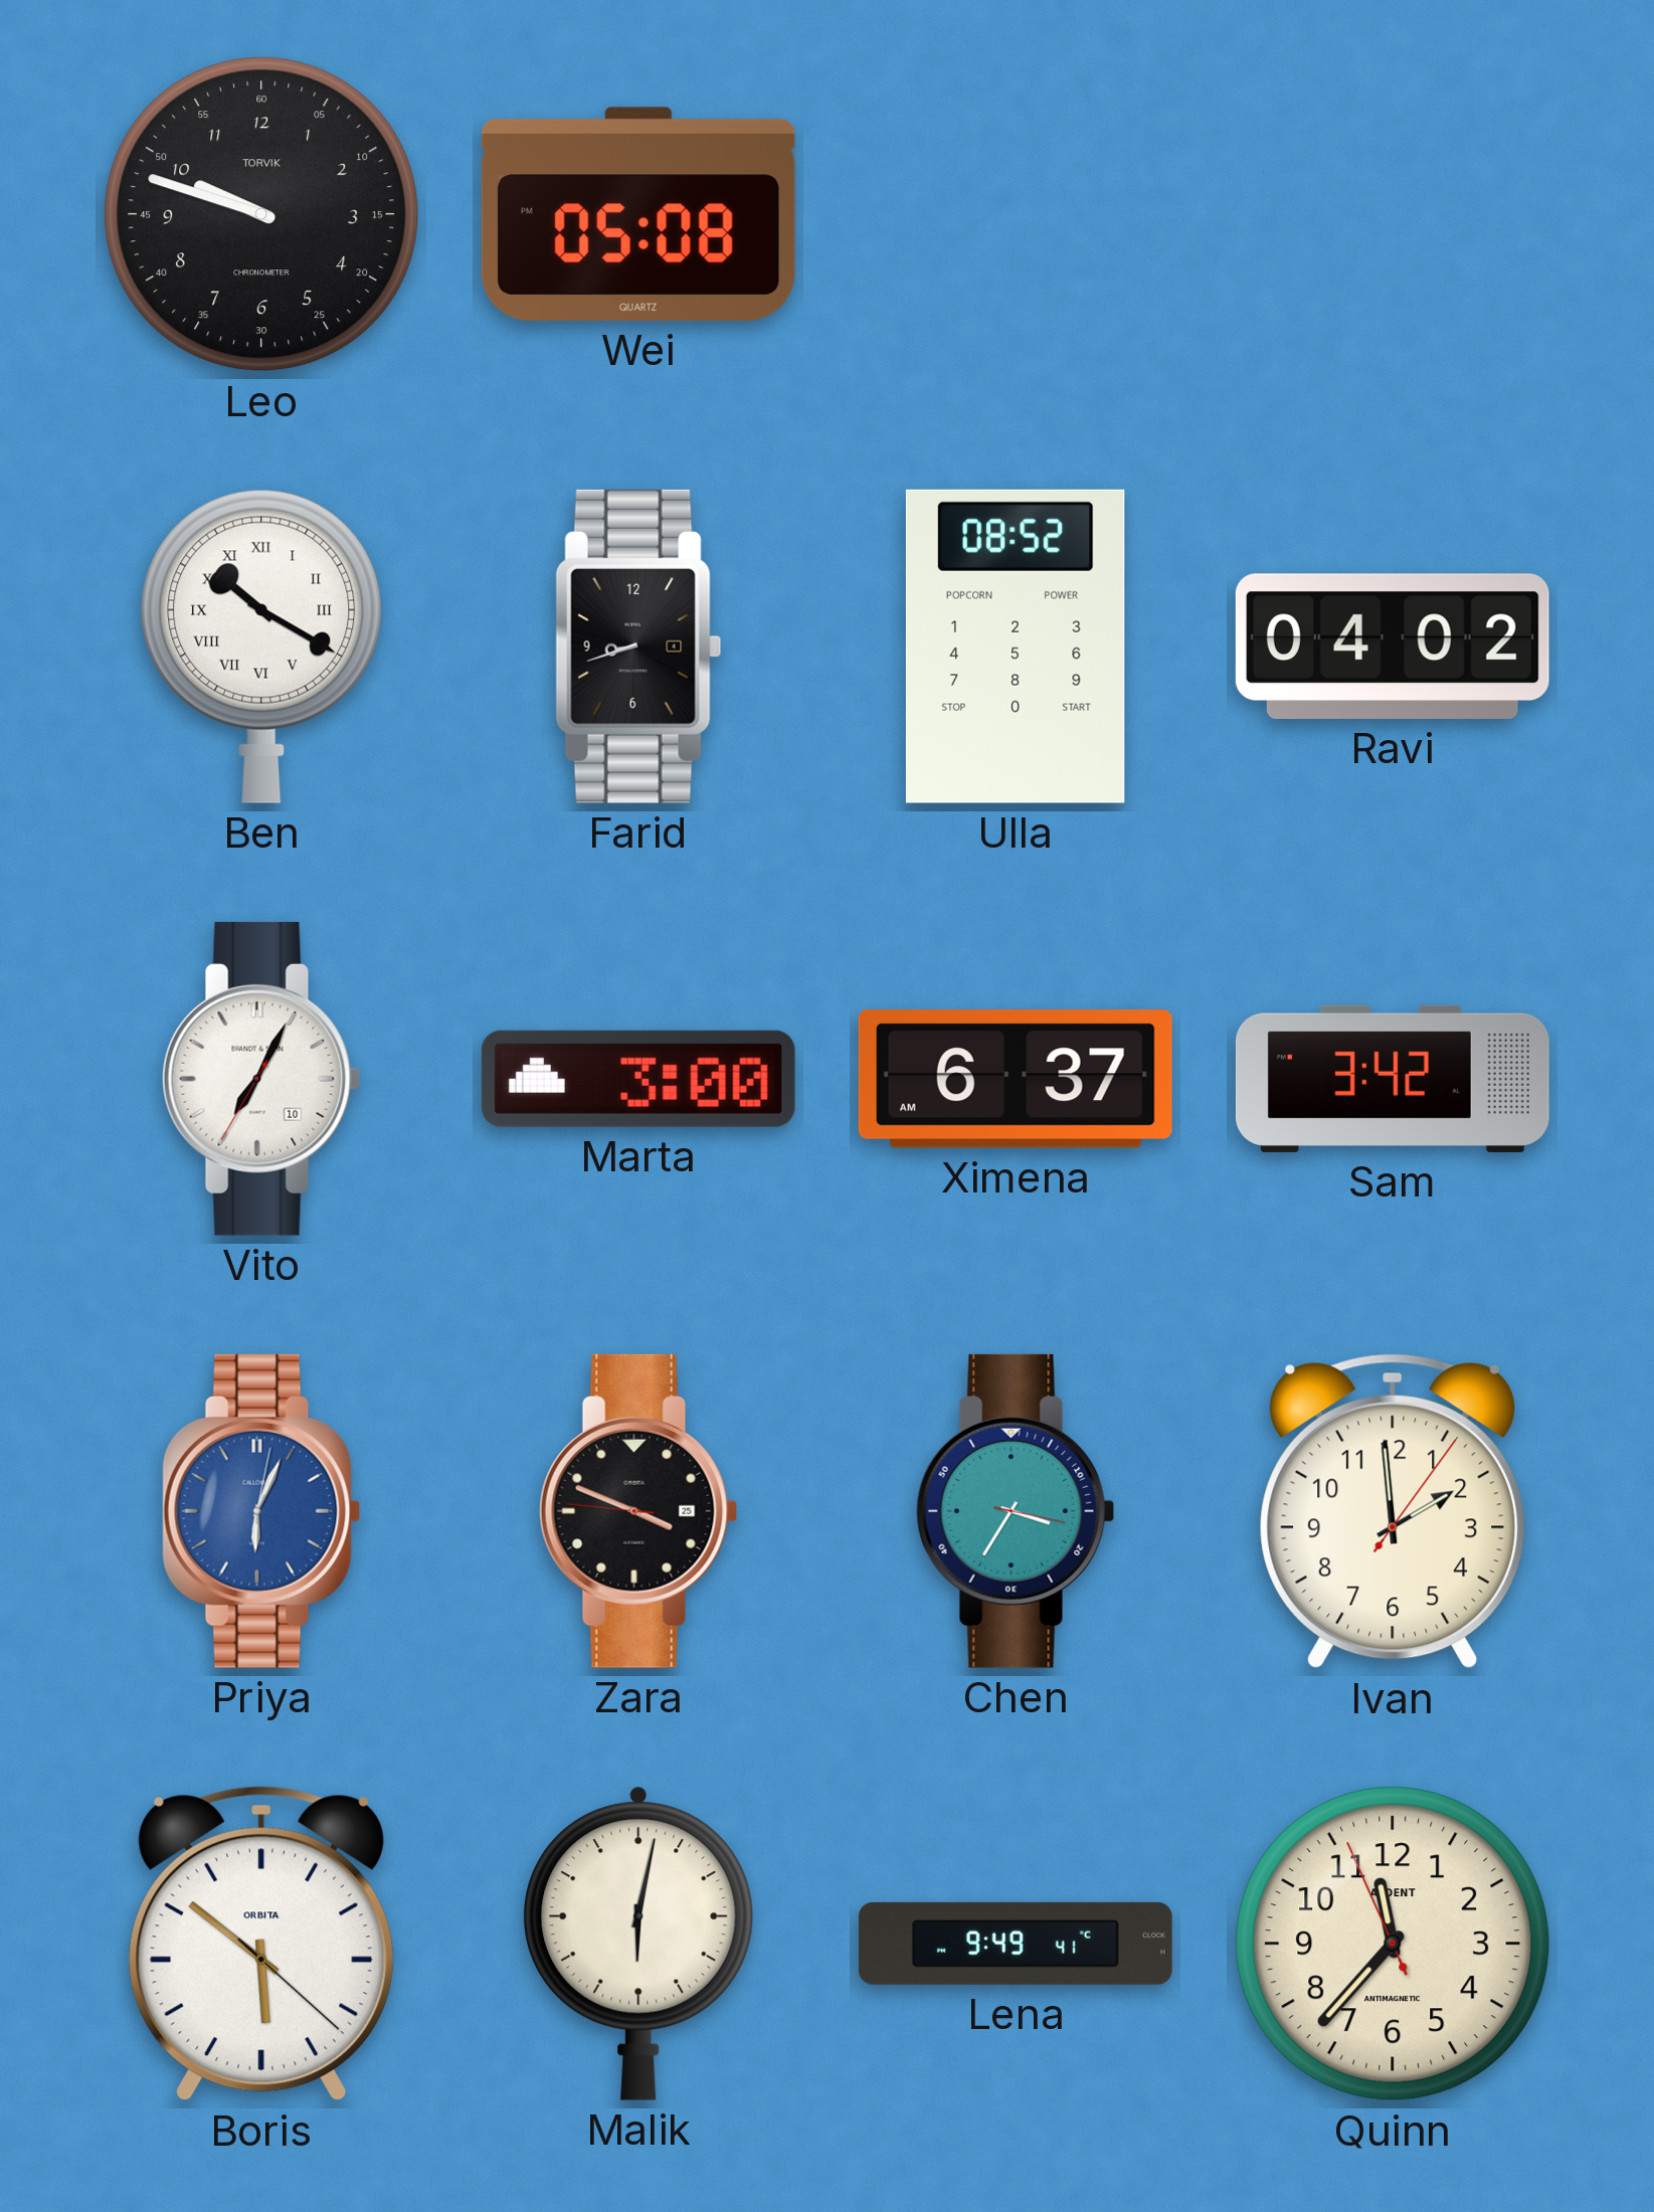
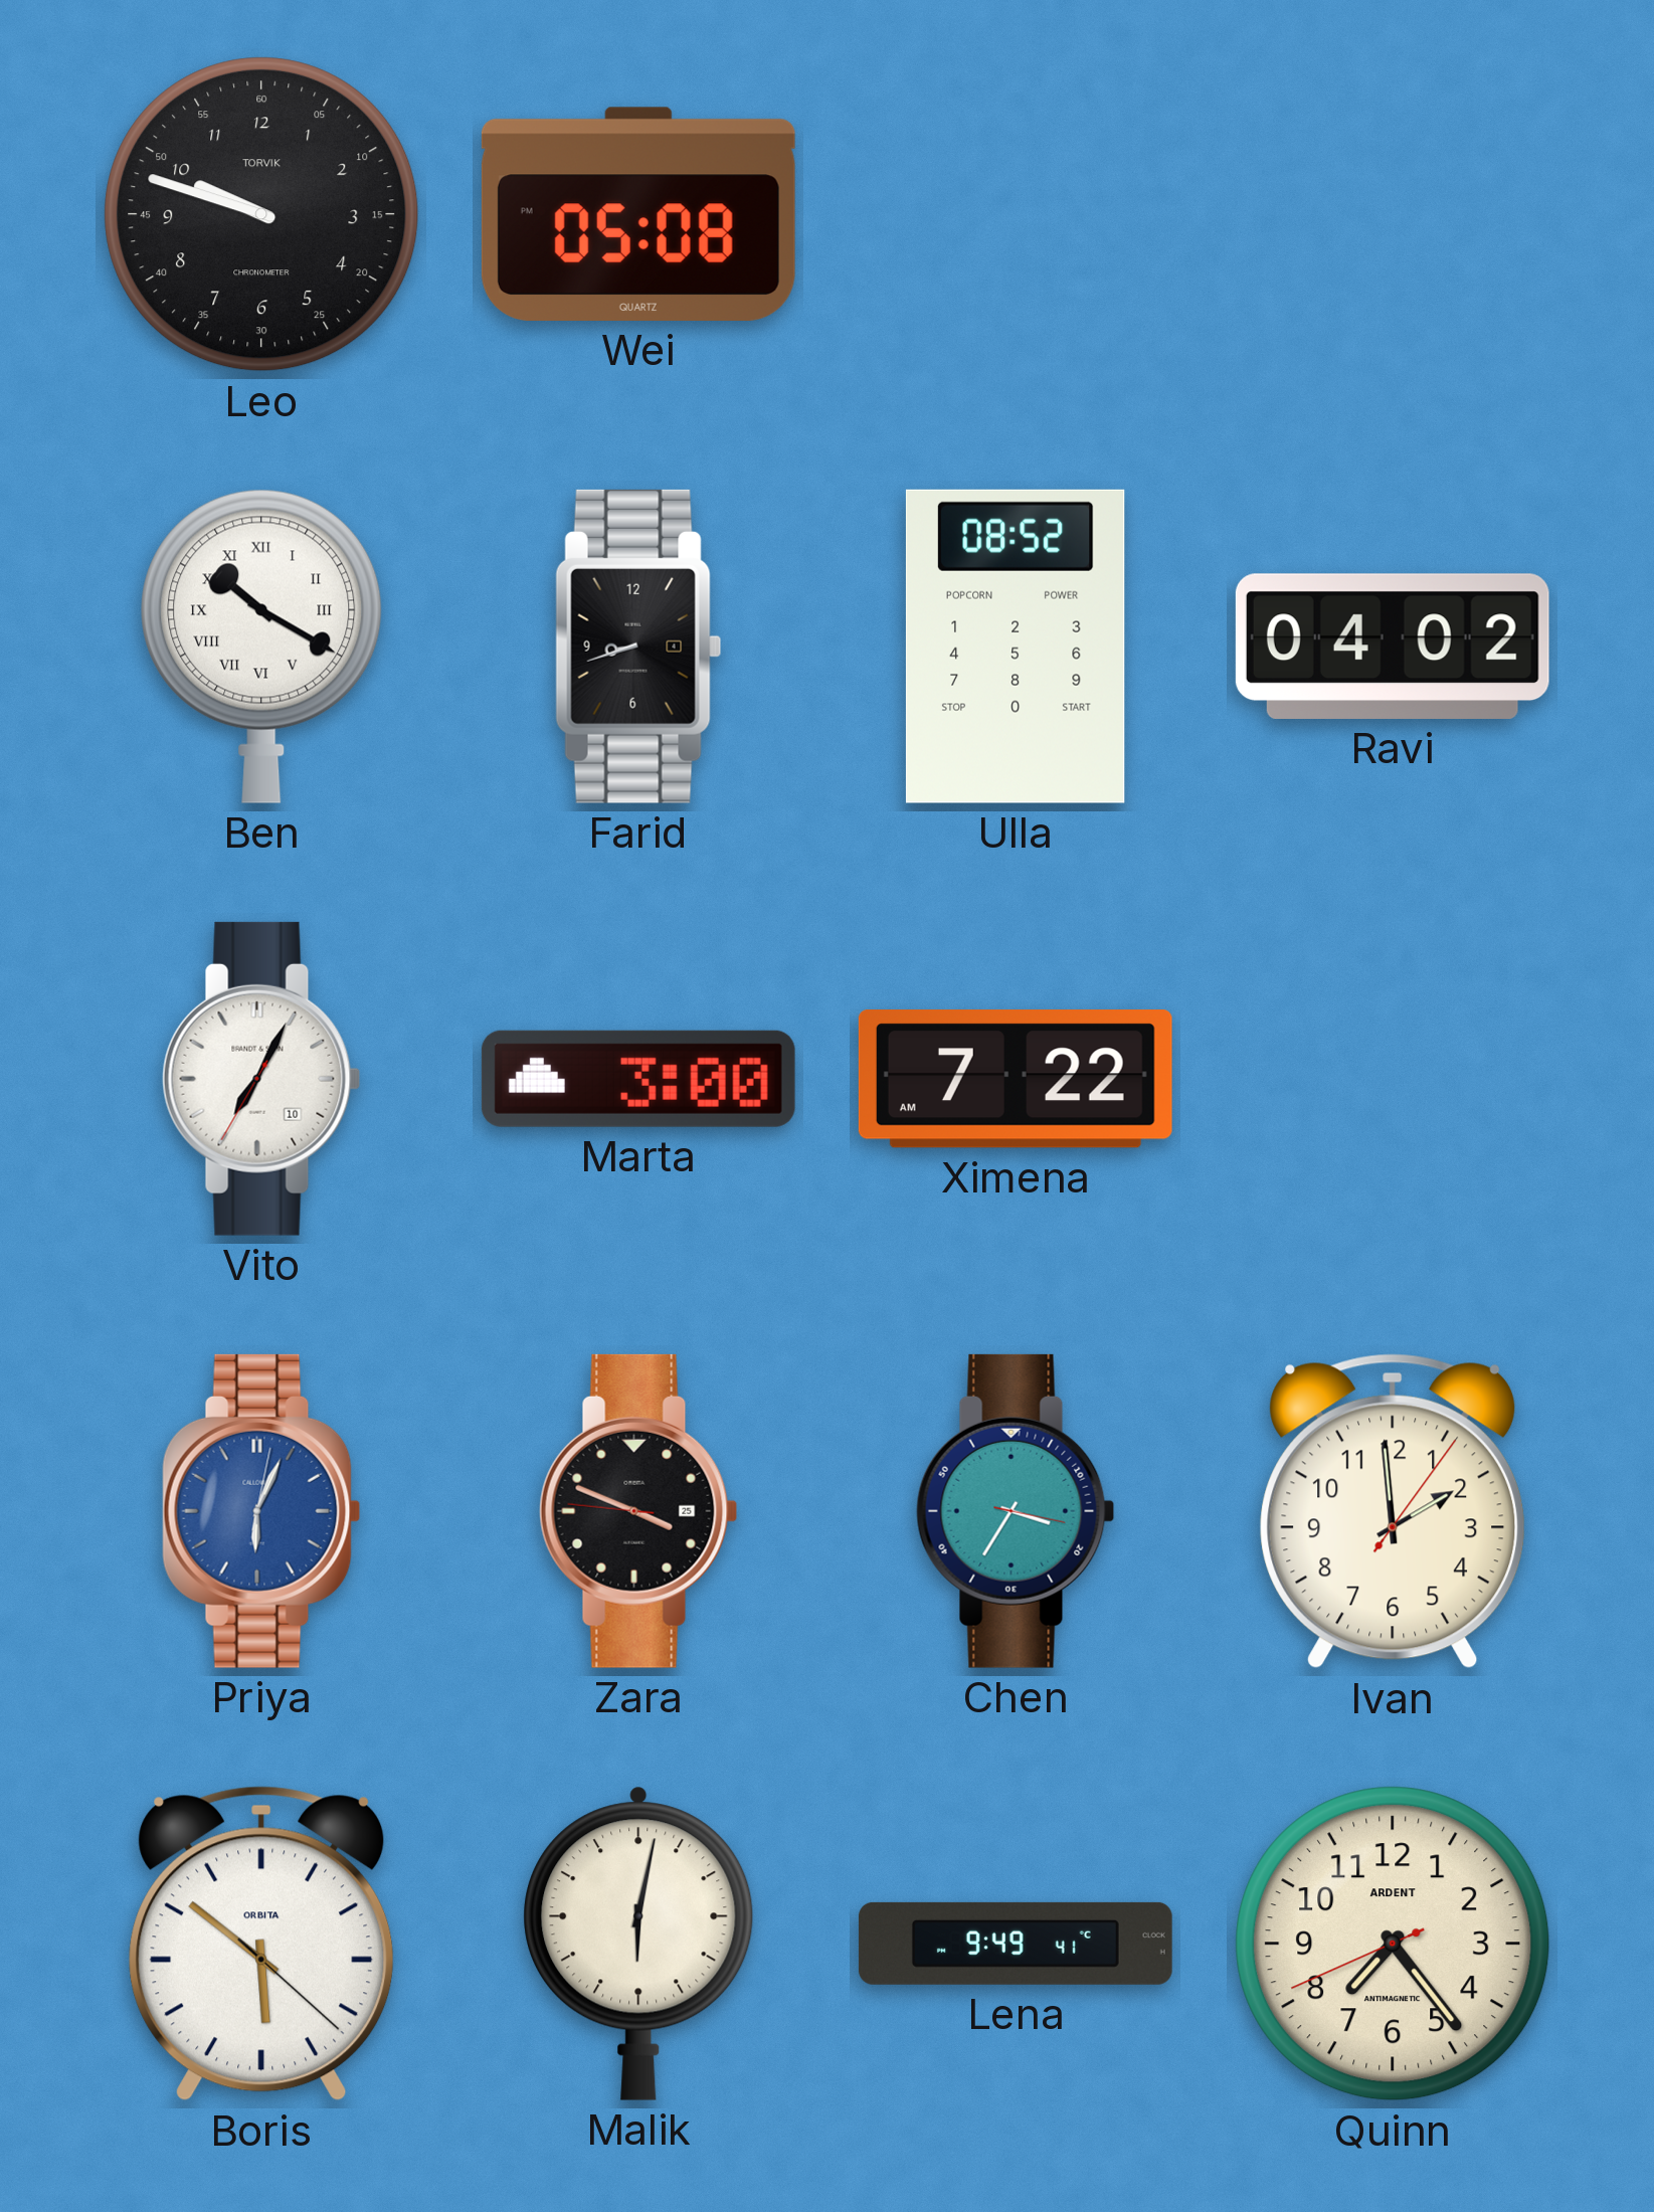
Ximena: 6:37 -> 7:22
Sam: 3:42 -> none
Quinn: 11:36 -> 7:23
